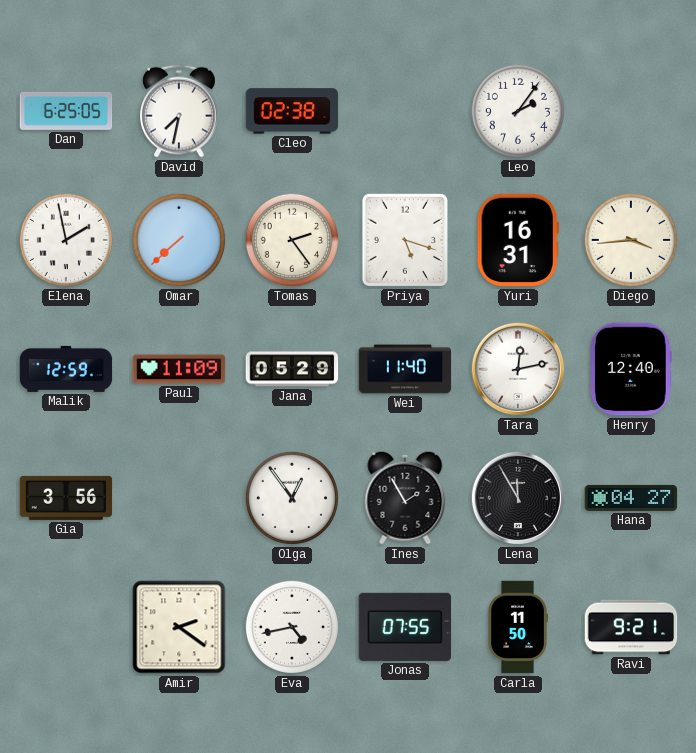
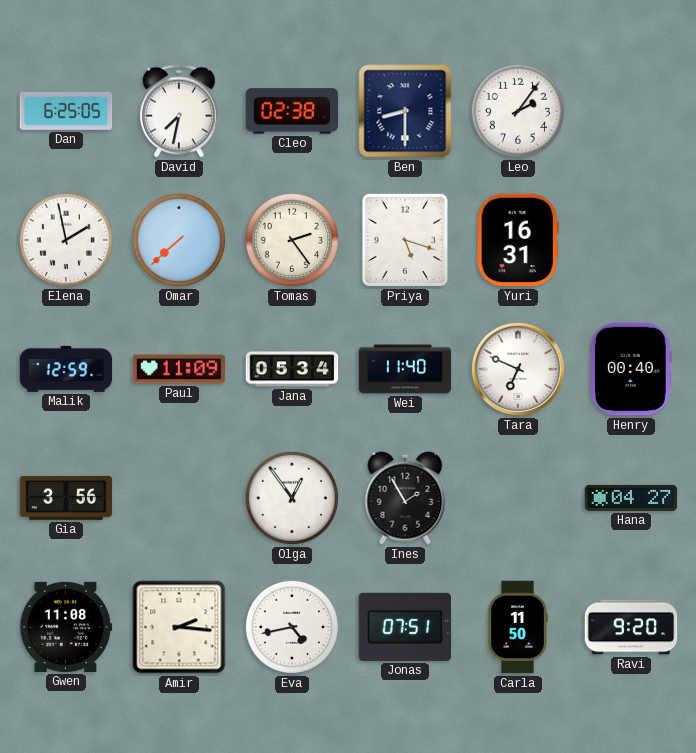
Ben: none -> 8:30
Diego: 3:44 -> none
Jana: 05:29 -> 05:34
Tara: 12:13 -> 6:49
Henry: 12:40 -> 00:40
Lena: 11:55 -> none
Gwen: none -> 11:08
Amir: 2:21 -> 2:16
Jonas: 07:55 -> 07:51
Ravi: 9:21 -> 9:20
